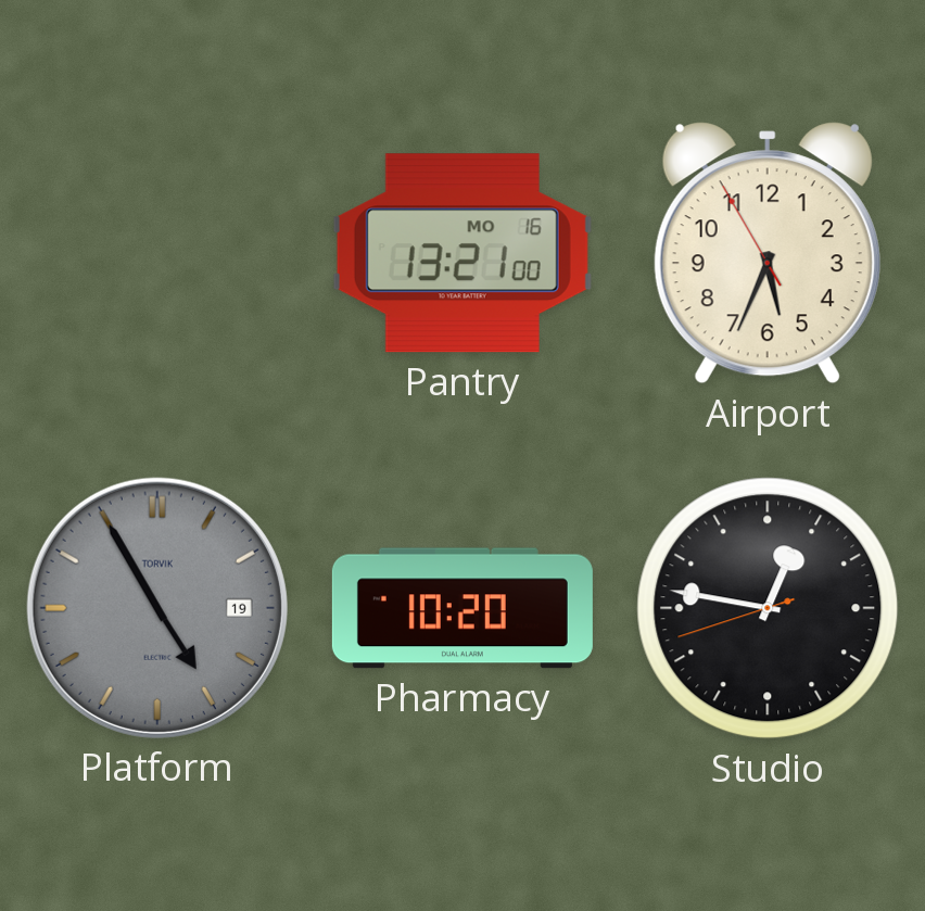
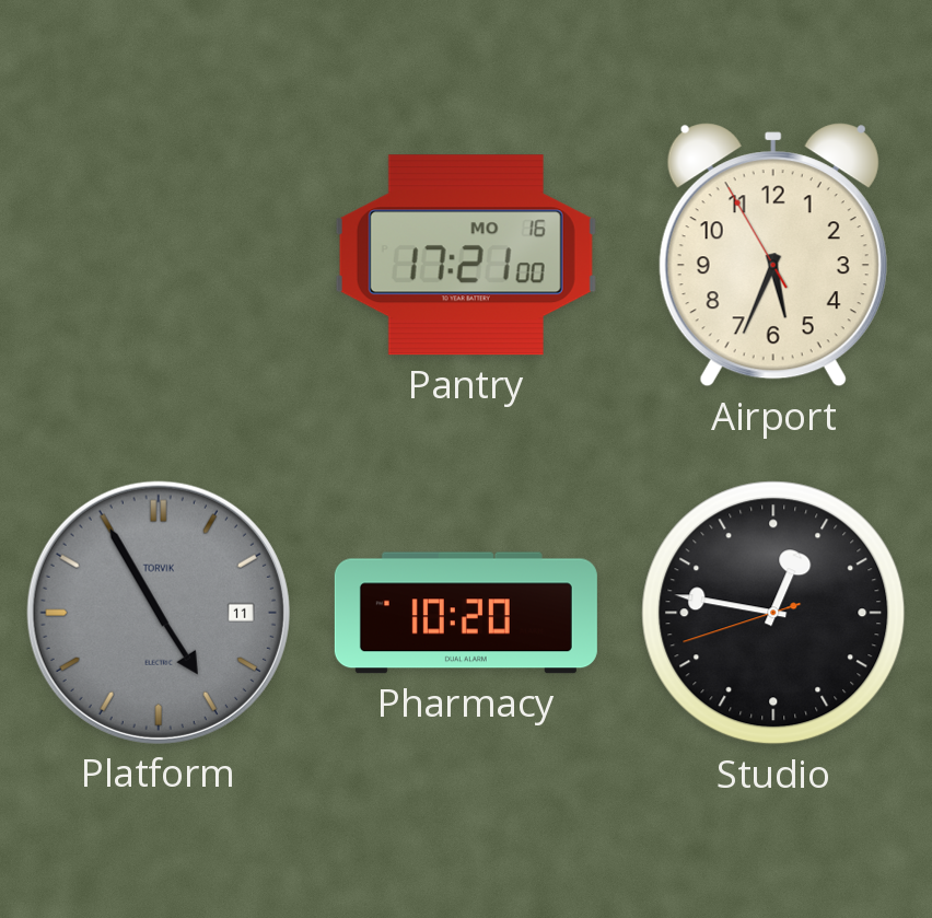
Pantry: 13:21 -> 17:21
Platform date: 19 -> 11
